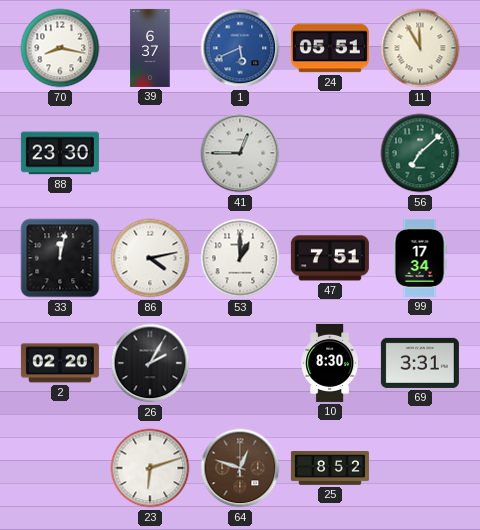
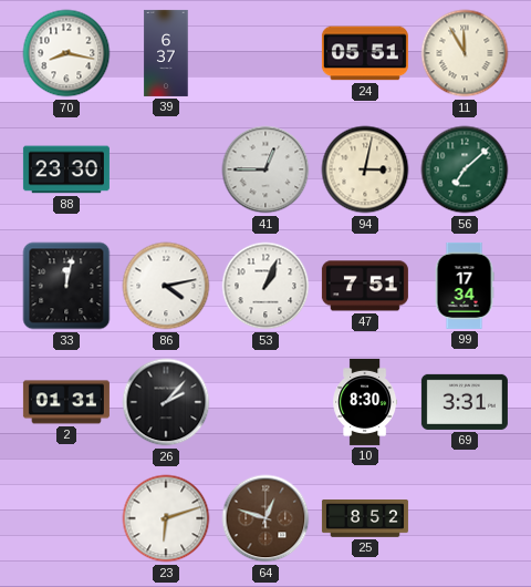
1: 5:41 -> none
94: none -> 3:02
53: 1:00 -> 1:04
2: 02:20 -> 01:31
26: 2:05 -> 2:07
